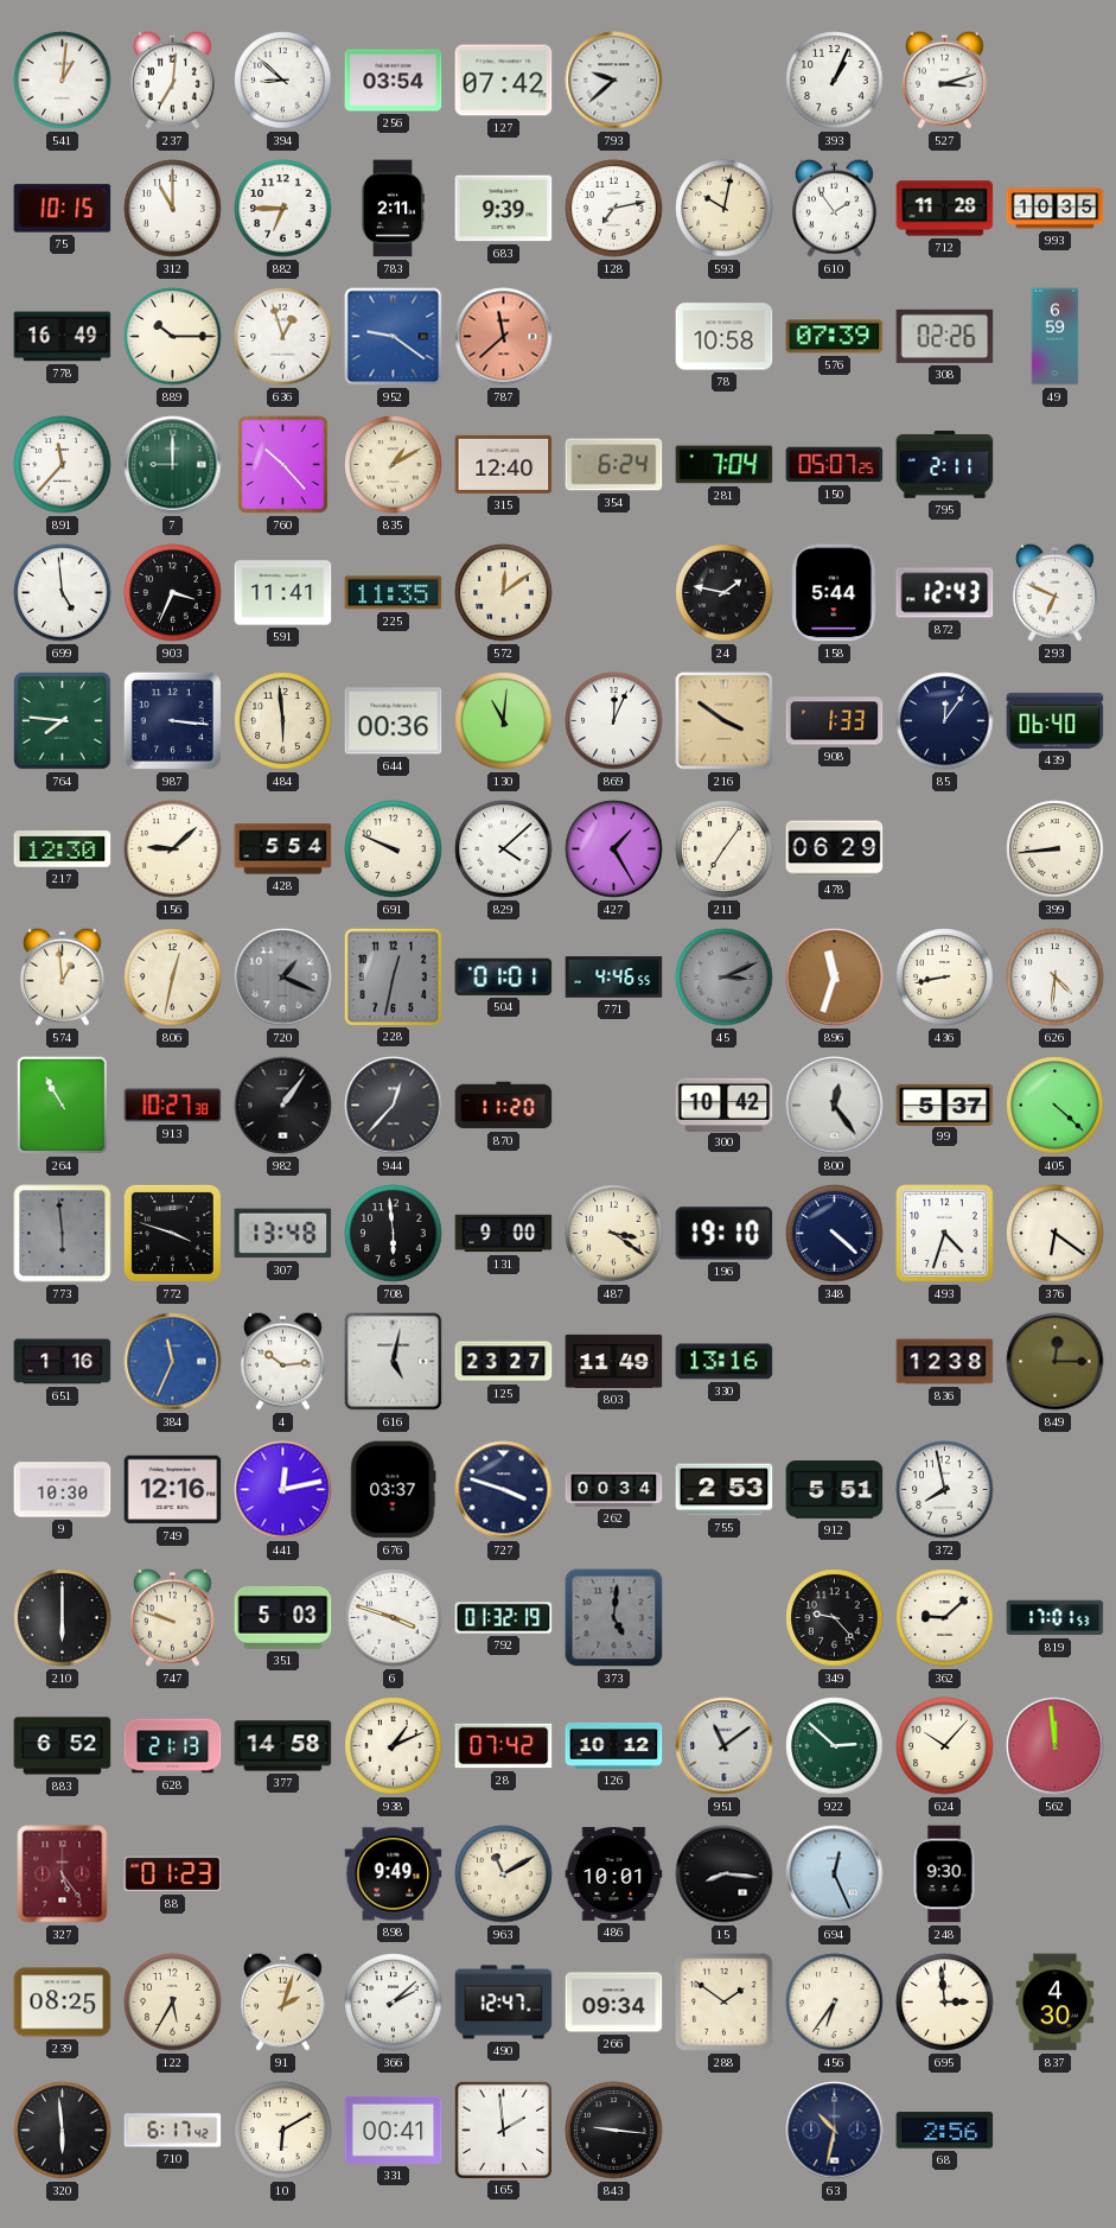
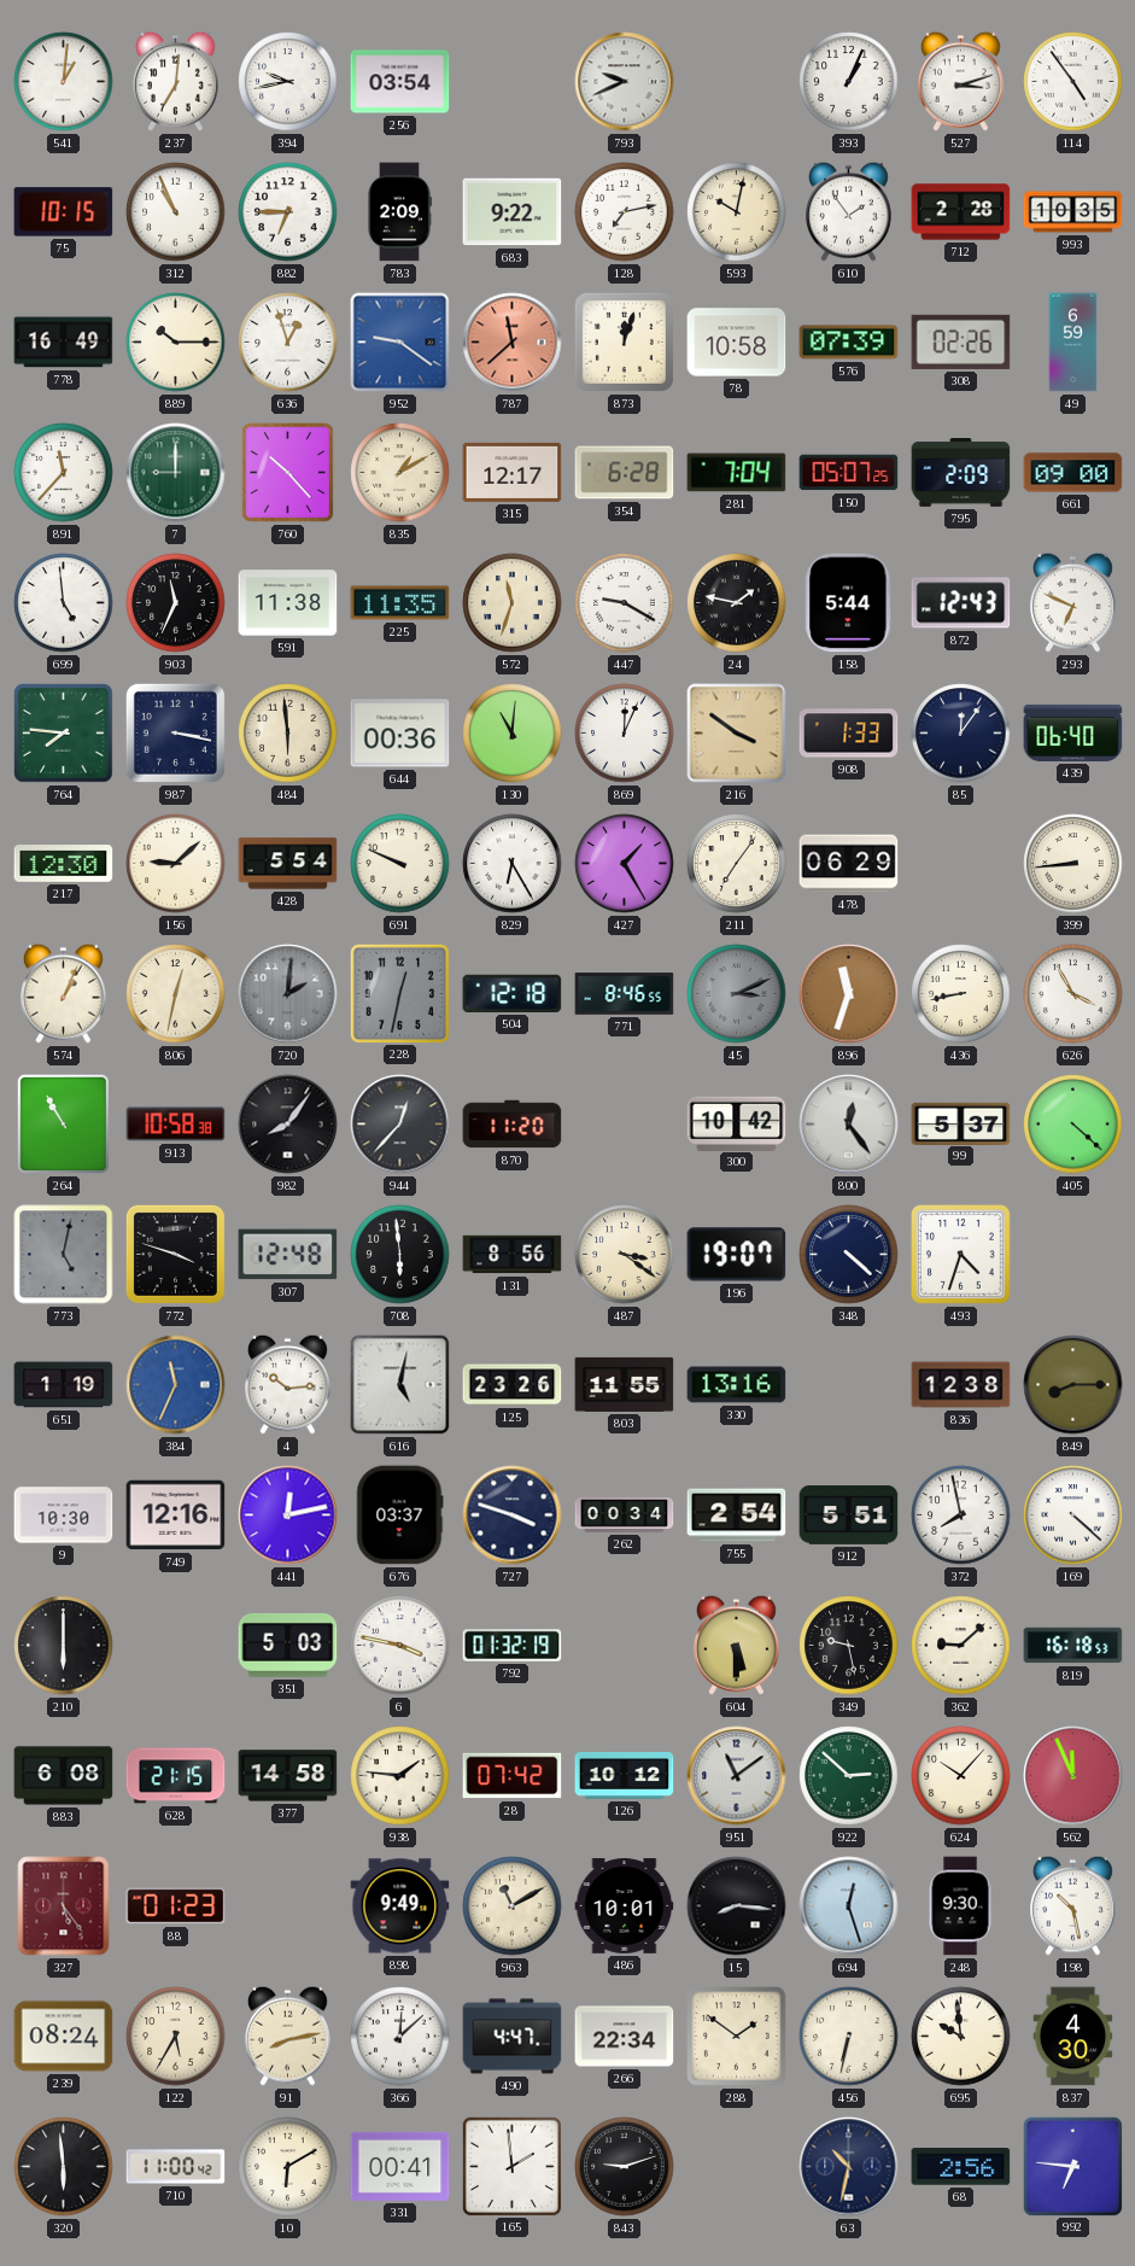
394: 8:52 -> 9:43
127: 07:42 -> none
793: 9:38 -> 9:41
114: none -> 4:54
312: 11:00 -> 10:56
783: 2:11 -> 2:09
683: 9:39 -> 9:22
712: 11:28 -> 2:28
873: none -> 12:03
315: 12:40 -> 12:17
354: 6:24 -> 6:28
795: 2:11 -> 2:09
661: none -> 09:00
903: 3:34 -> 11:34
591: 11:41 -> 11:38
572: 12:09 -> 11:33
447: none -> 9:20
987: 3:16 -> 3:17
829: 4:08 -> 6:25
574: 12:59 -> 1:04
720: 1:19 -> 2:01
504: 01:01 -> 12:18
771: 4:46 -> 8:46
626: 4:31 -> 3:55
913: 10:27 -> 10:58
982: 1:06 -> 8:06
773: 5:59 -> 5:02
307: 13:48 -> 12:48
131: 9:00 -> 8:56
196: 19:10 -> 19:07
376: 6:21 -> none
651: 1:16 -> 1:19
125: 23:27 -> 23:26
803: 11:49 -> 11:55
849: 12:15 -> 8:15
755: 2:53 -> 2:54
169: none -> 4:22
747: 9:48 -> none
6: 3:48 -> 3:47
373: 5:01 -> none
604: none -> 5:30
349: 9:23 -> 9:28
819: 17:01 -> 16:18
883: 6:52 -> 6:08
628: 21:13 -> 21:15
938: 1:11 -> 1:46
562: 11:59 -> 11:56
694: 12:26 -> 12:27
198: none -> 10:28
239: 08:25 -> 08:24
91: 2:03 -> 8:13
366: 2:08 -> 12:08
490: 12:47 -> 4:47
266: 09:34 -> 22:34
456: 6:36 -> 6:32
695: 2:59 -> 9:59
710: 6:17 -> 11:00
843: 9:16 -> 9:12
992: none -> 6:46
